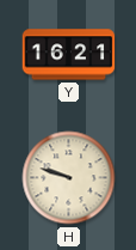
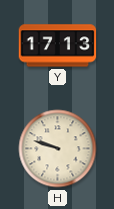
Y: 16:21 -> 17:13
